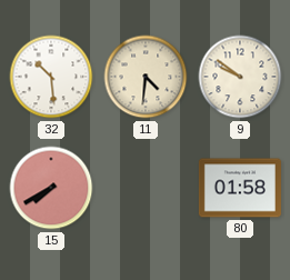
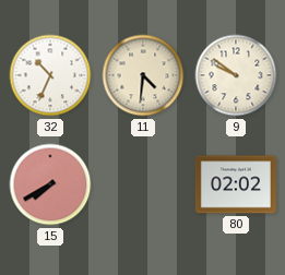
32: 10:29 -> 10:34
80: 01:58 -> 02:02
